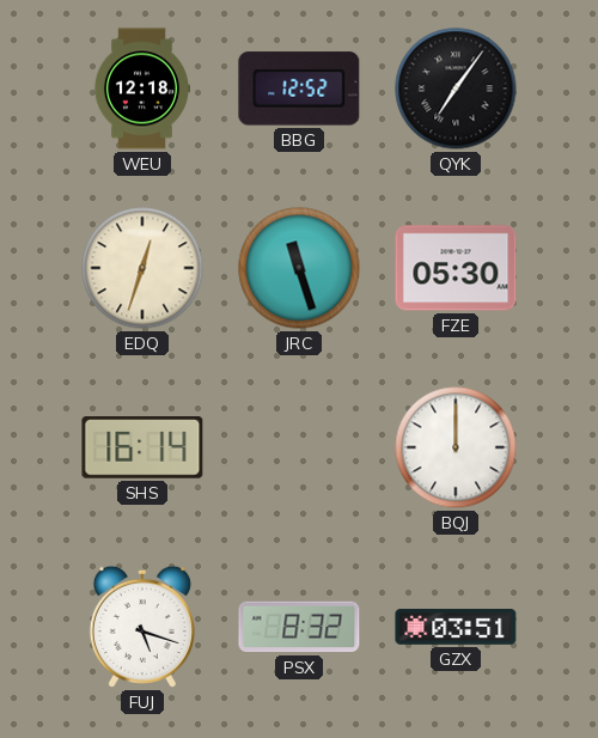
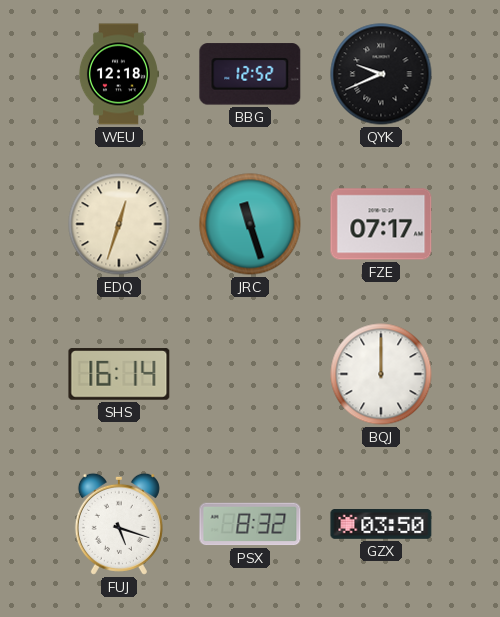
QYK: 7:06 -> 9:41
FZE: 05:30 -> 07:17
GZX: 03:51 -> 03:50
